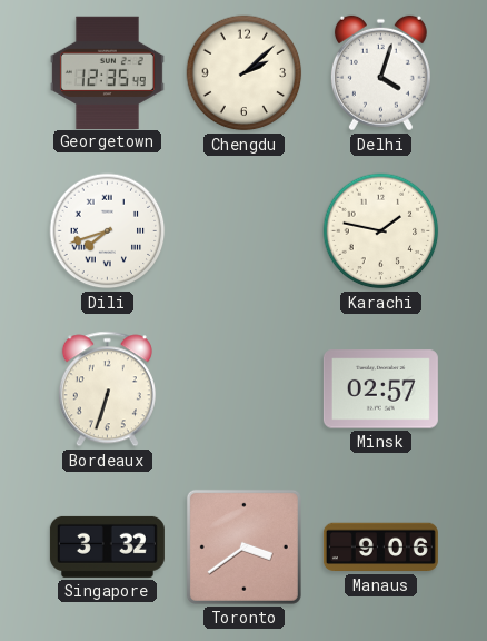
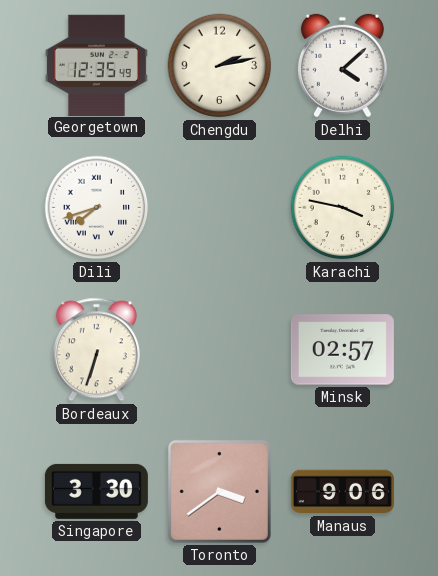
Chengdu: 2:08 -> 2:13
Delhi: 4:03 -> 4:08
Karachi: 1:47 -> 3:47
Singapore: 3:32 -> 3:30
